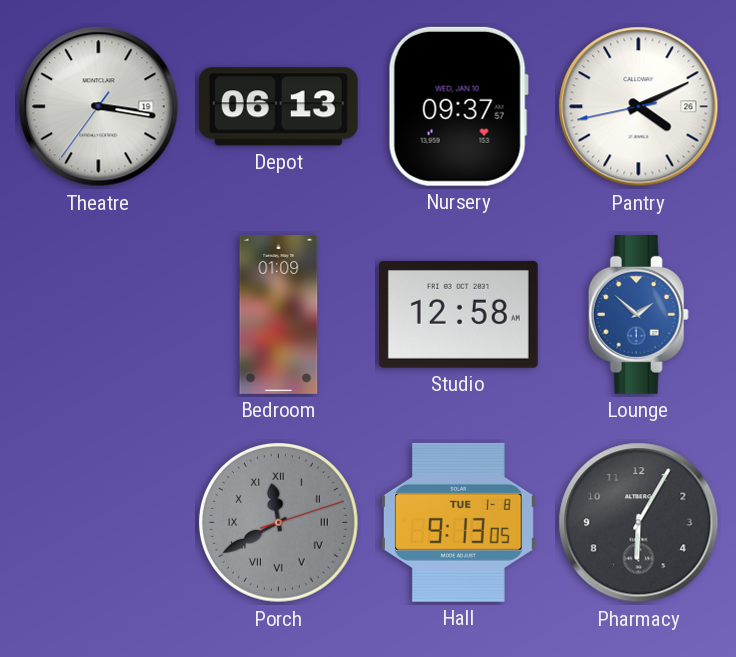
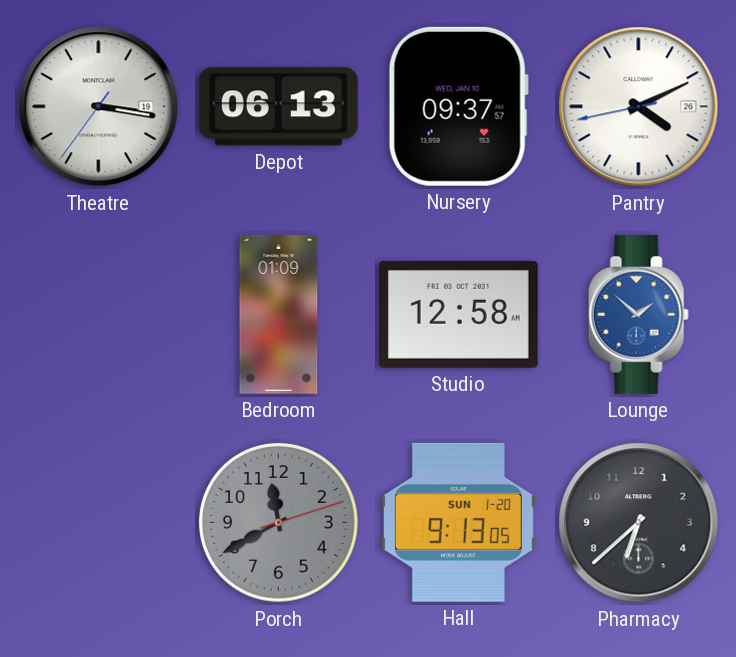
Porch numerals: Roman -> Arabic
Hall date: TUE 1-8 -> SUN 1-20
Pharmacy: 6:05 -> 6:38
